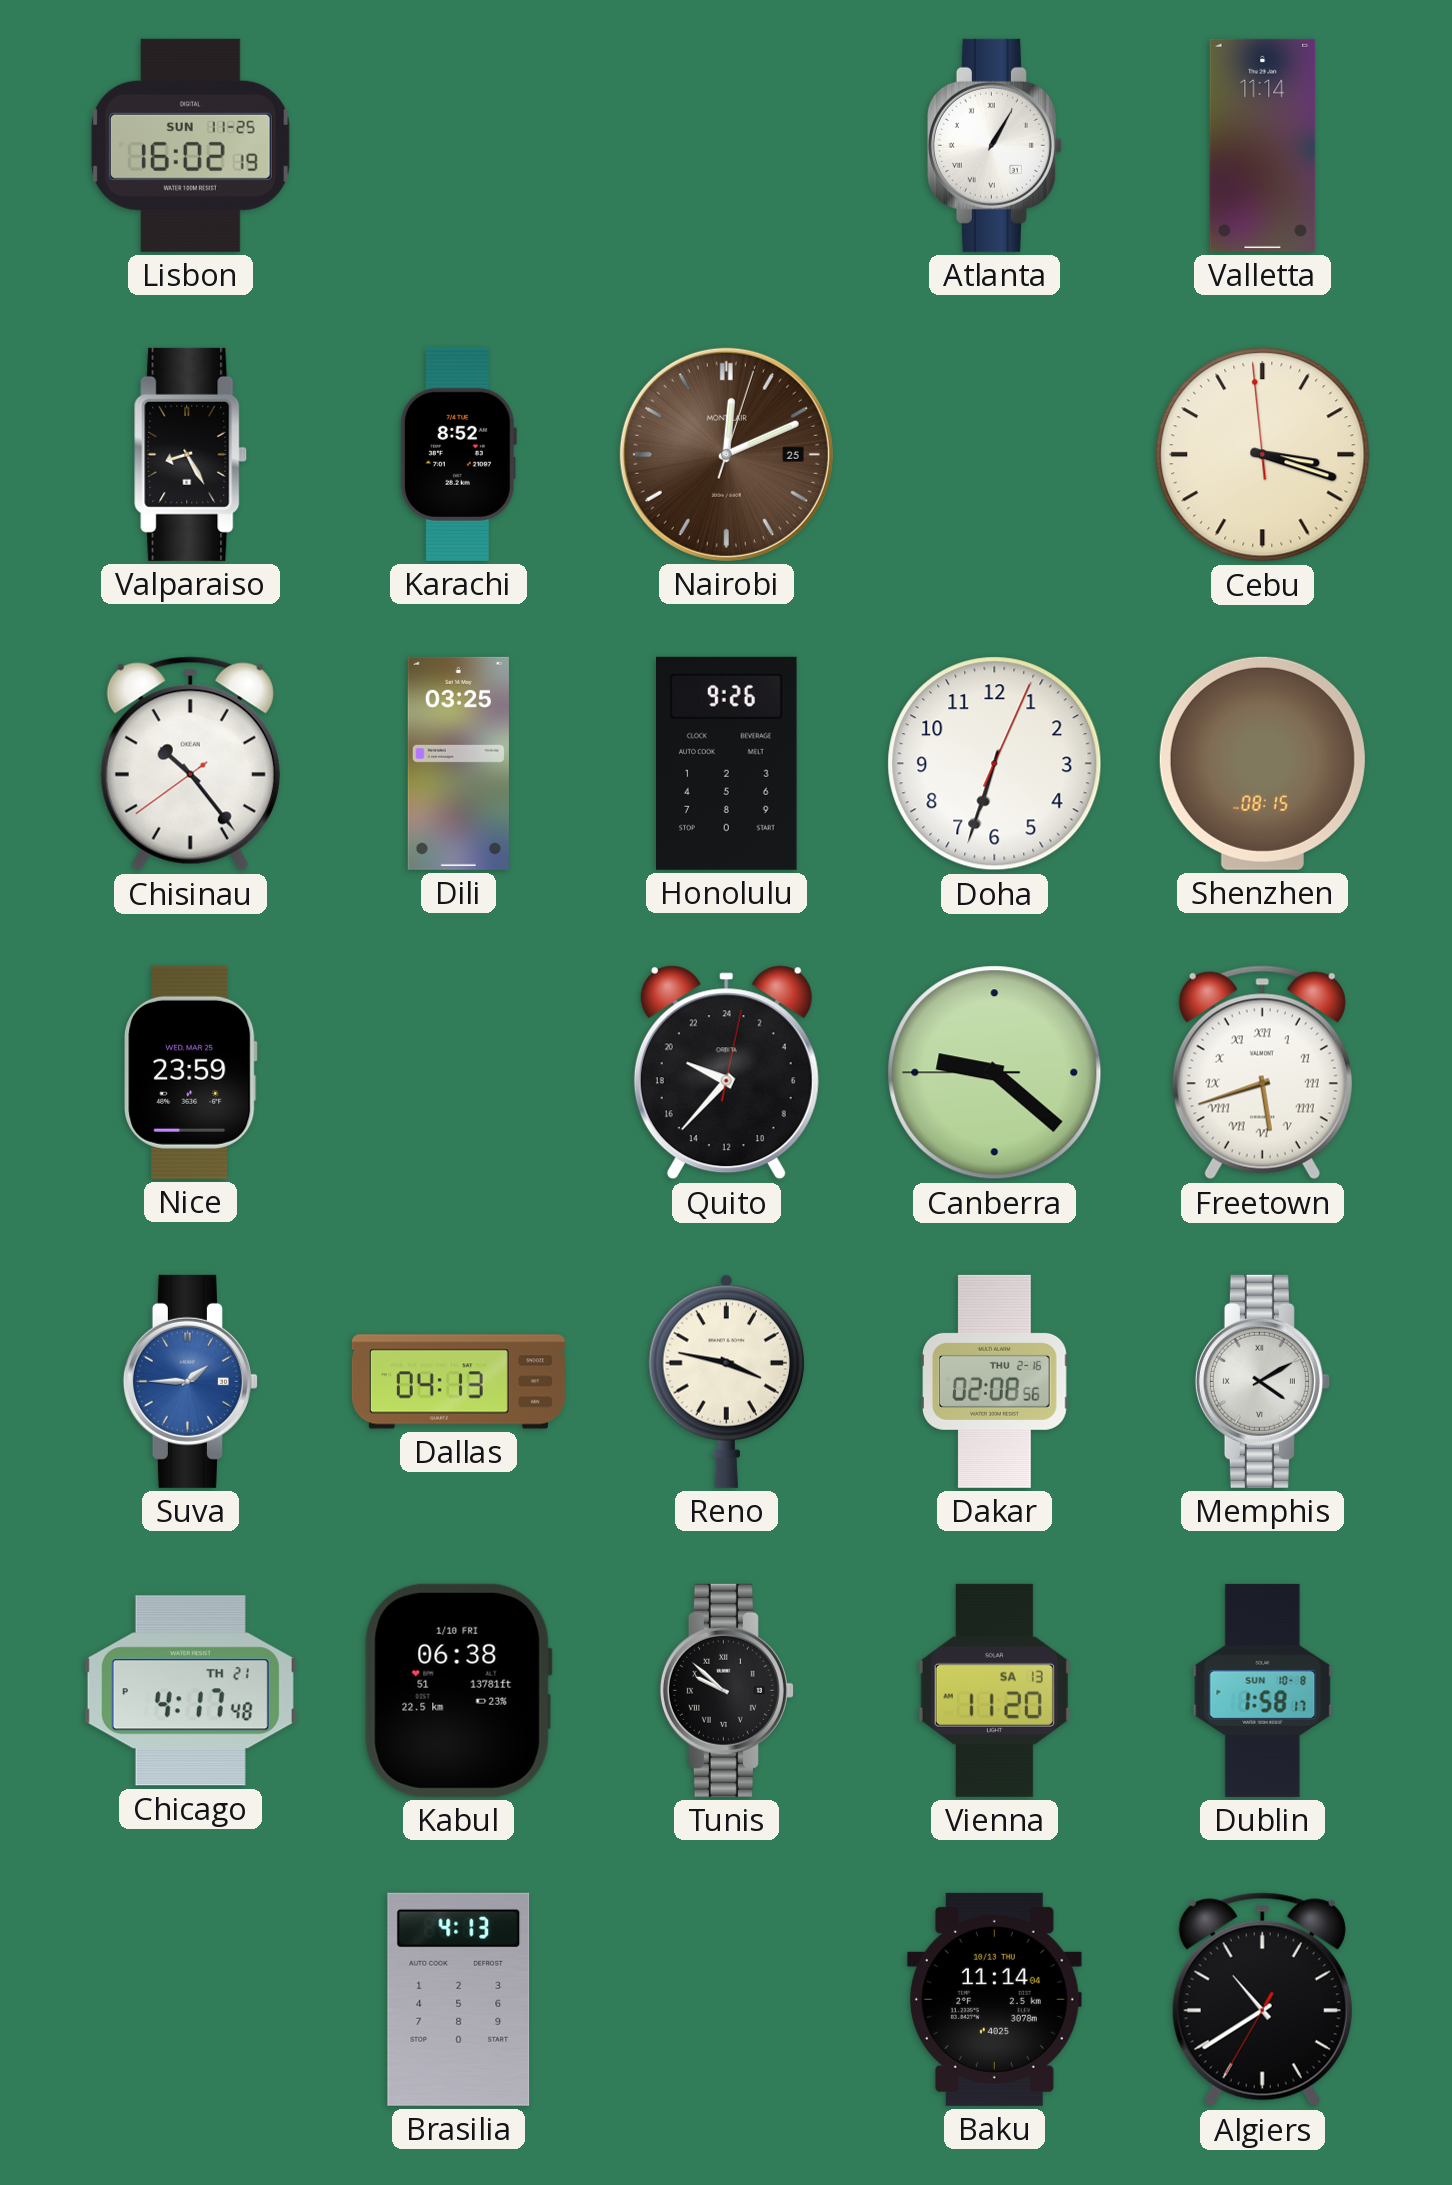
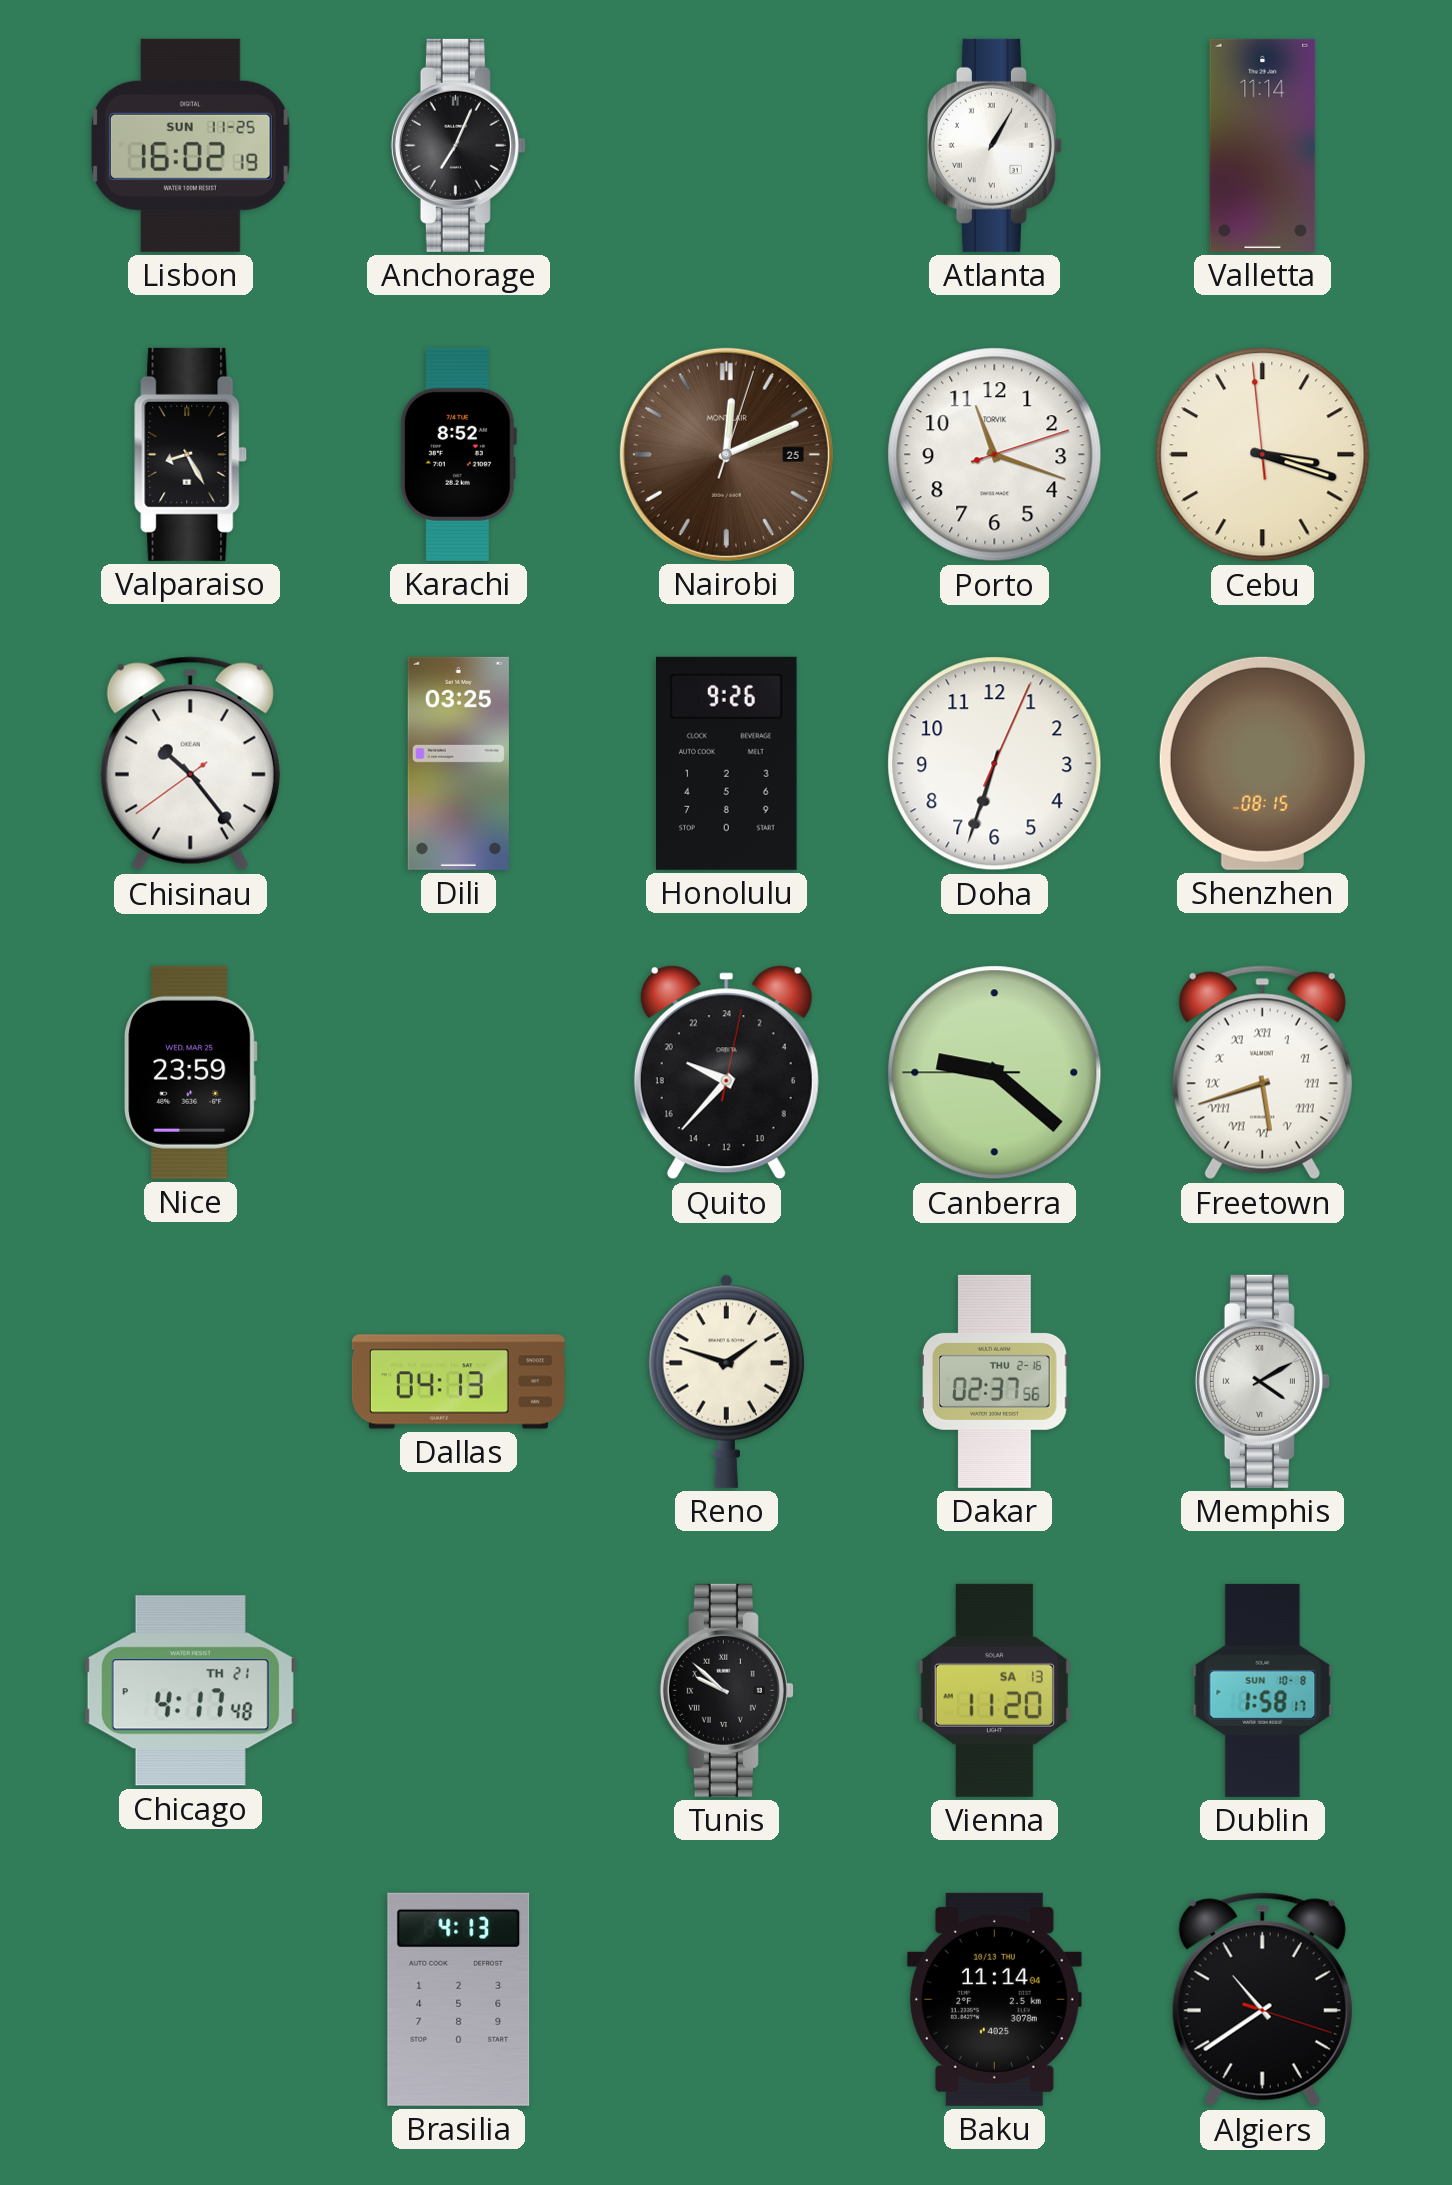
Anchorage: none -> 7:04
Porto: none -> 11:18
Suva: 1:45 -> none
Reno: 3:47 -> 1:48
Dakar: 02:08 -> 02:37
Kabul: 06:38 -> none
Algiers: 10:39:35 -> 10:39:18
